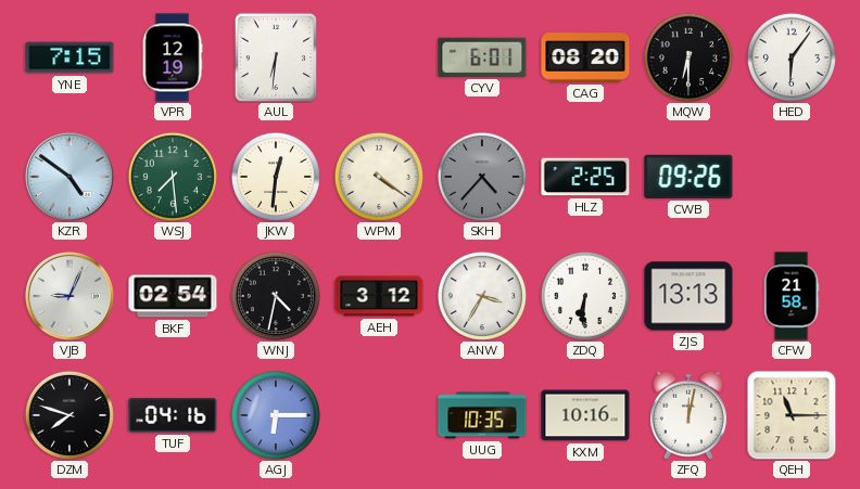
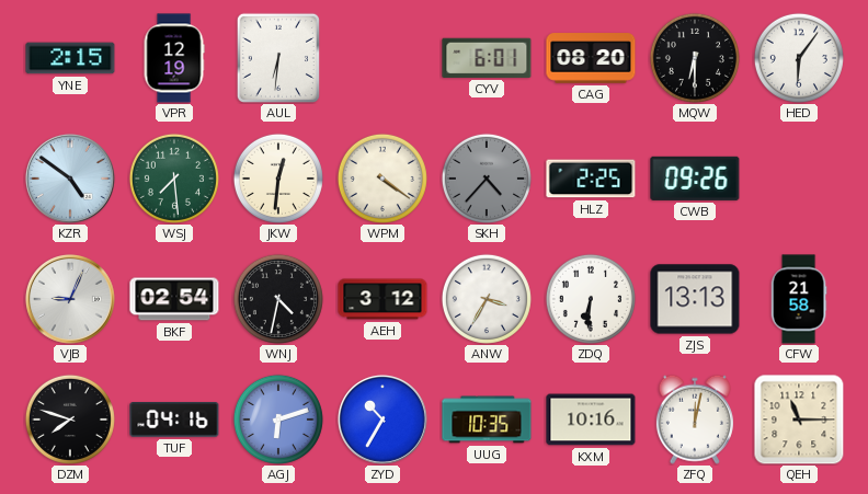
YNE: 7:15 -> 2:15
AGJ: 6:15 -> 6:12
ZYD: none -> 10:35
